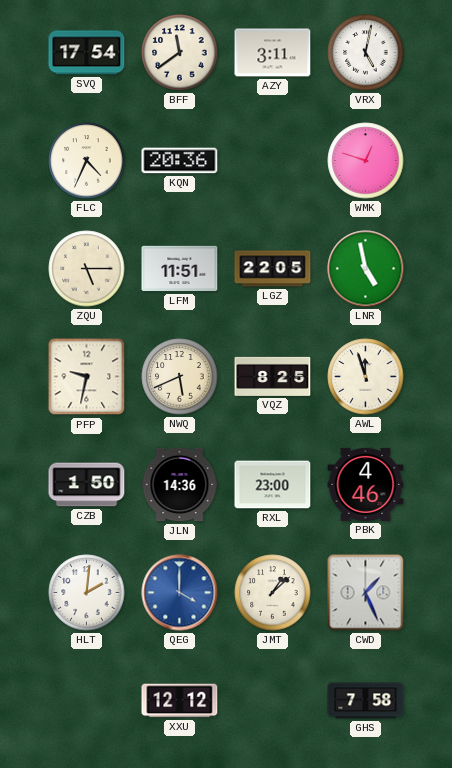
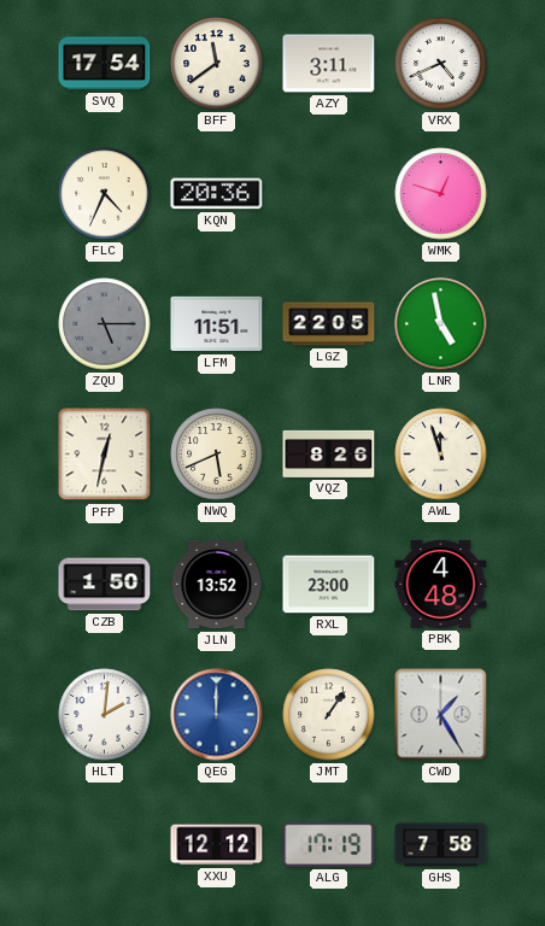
VRX: 5:02 -> 4:41
ZQU dial: cream -> grey
PFP: 9:32 -> 12:32
VQZ: 8:25 -> 8:26
JLN: 14:36 -> 13:52
PBK: 4:46 -> 4:48
QEG: 4:00 -> 12:00
JMT: 1:08 -> 1:06
CWD: 1:26 -> 1:25
ALG: none -> 17:19
